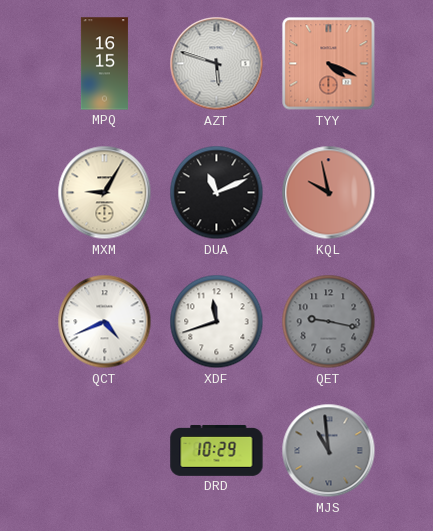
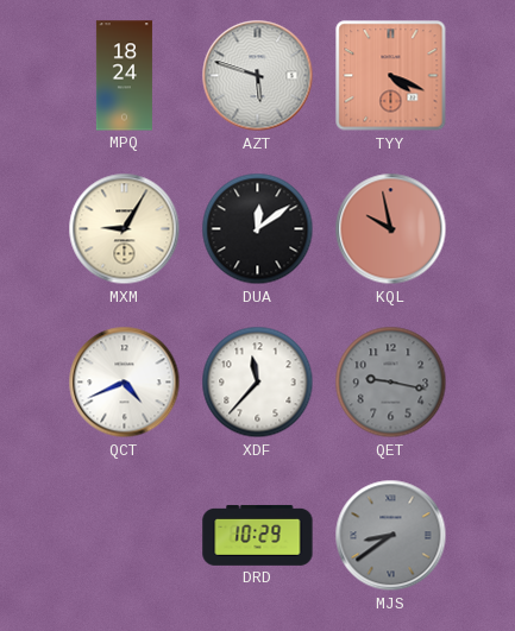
MPQ: 16:15 -> 18:24
DUA: 11:11 -> 12:09
XDF: 11:42 -> 11:37
MJS: 10:59 -> 8:39
